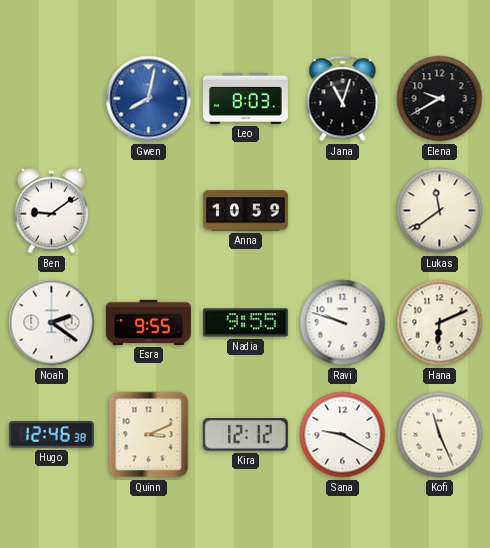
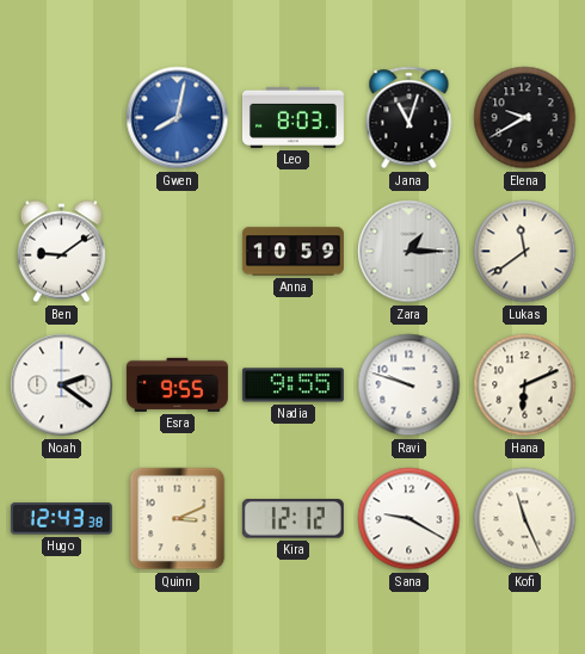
Zara: none -> 1:15
Hugo: 12:46 -> 12:43
